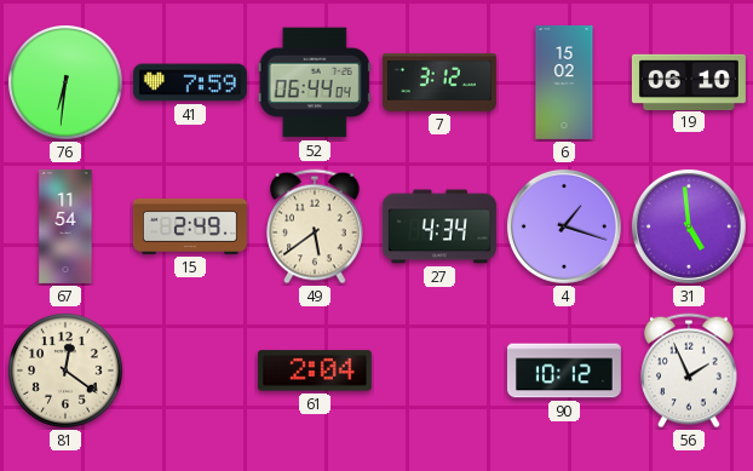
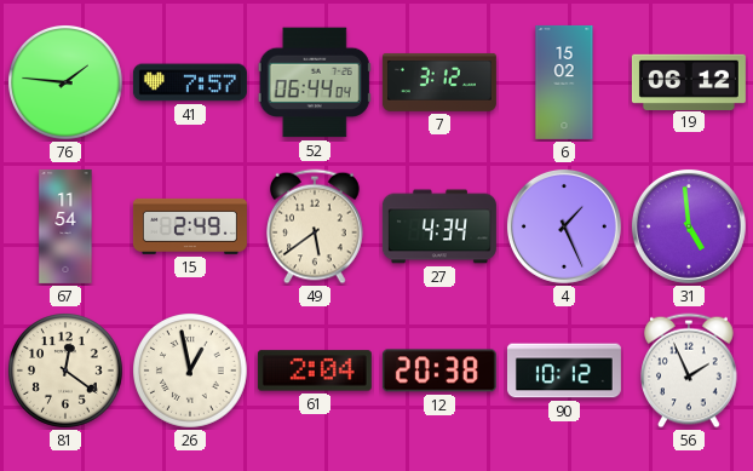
76: 6:31 -> 1:46
41: 7:59 -> 7:57
19: 06:10 -> 06:12
4: 1:18 -> 1:26
26: none -> 12:58
12: none -> 20:38
